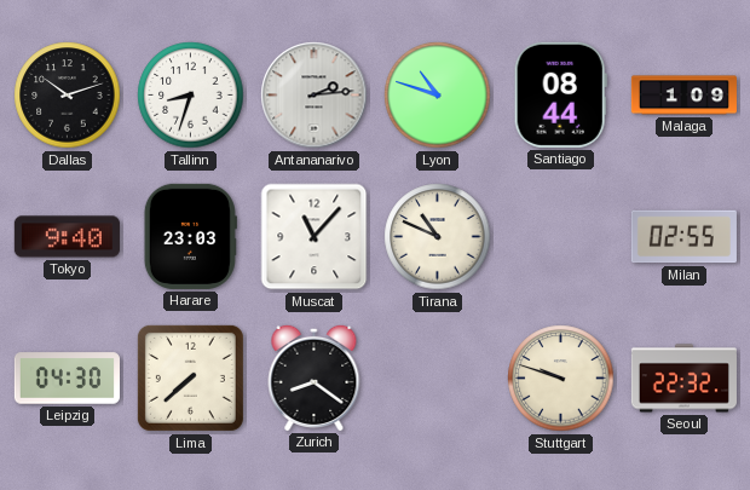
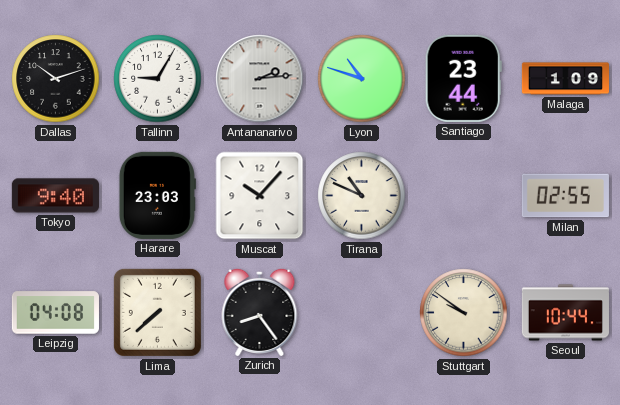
Tallinn: 8:33 -> 9:05
Santiago: 08:44 -> 23:44
Muscat: 11:07 -> 10:07
Leipzig: 04:30 -> 04:08
Zurich: 8:21 -> 8:24
Stuttgart: 9:48 -> 9:51
Seoul: 22:32 -> 10:44
